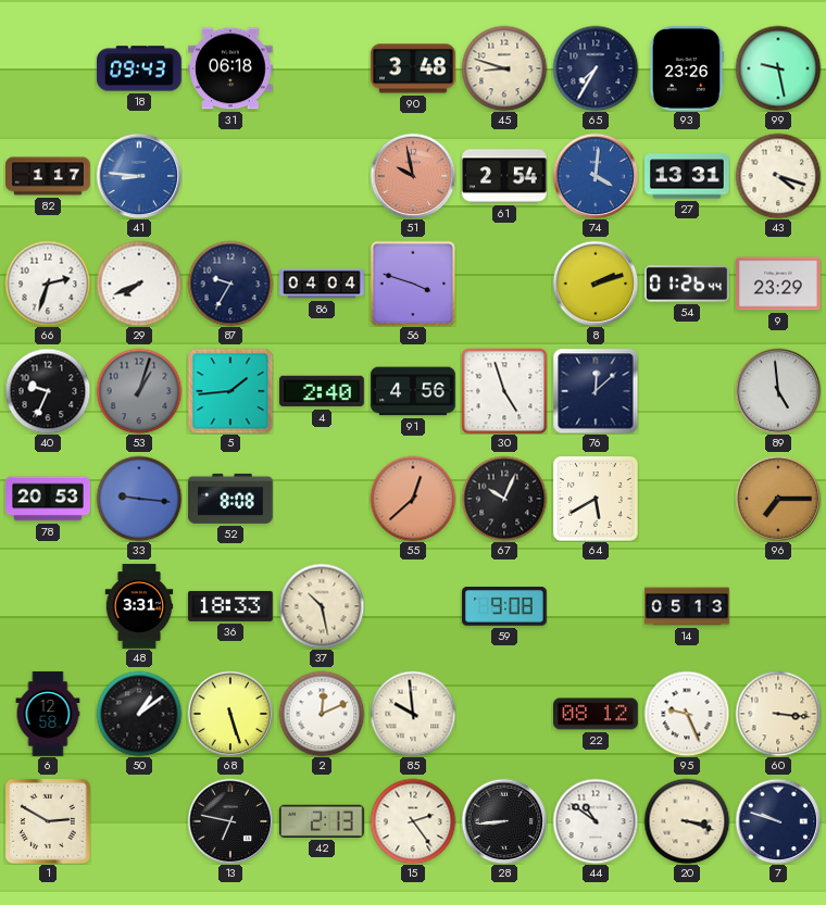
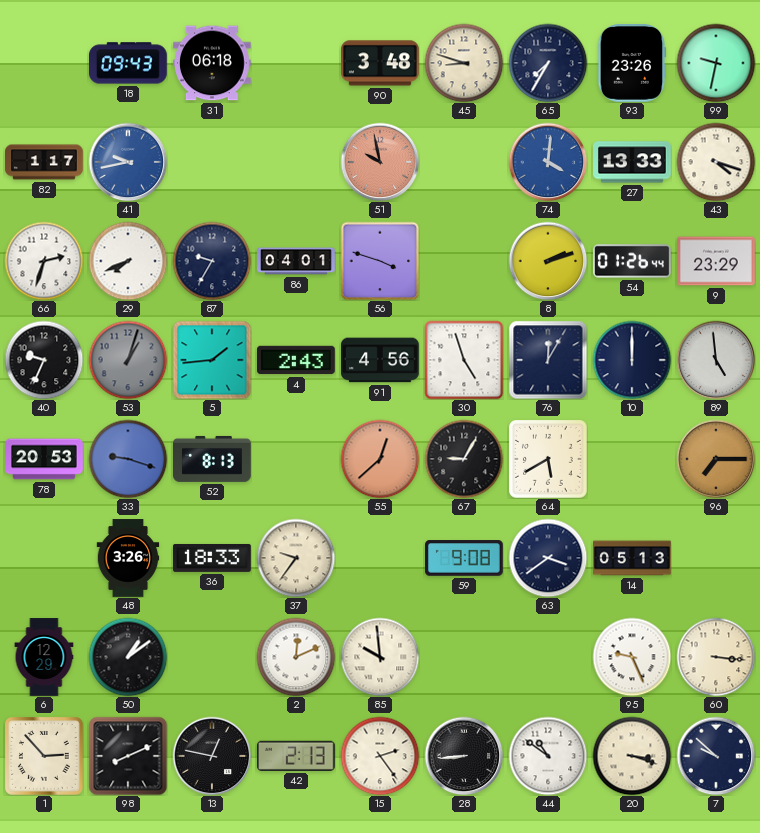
99: 9:28 -> 9:32
41: 8:46 -> 9:43
61: 2:54 -> none
27: 13:31 -> 13:33
86: 04:04 -> 04:01
4: 2:40 -> 2:43
76: 12:08 -> 12:05
10: none -> 12:00
33: 9:16 -> 9:18
52: 8:08 -> 8:13
67: 10:04 -> 9:05
48: 3:31 -> 3:26
37: 10:28 -> 9:36
63: none -> 3:39
6: 12:58 -> 12:29
68: 5:27 -> none
22: 08:12 -> none
1: 2:50 -> 2:53
98: none -> 8:11
13: 6:47 -> 12:47
7: 9:48 -> 9:52
